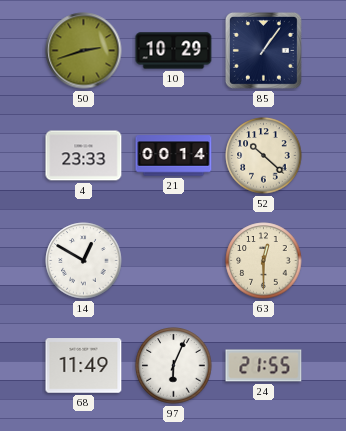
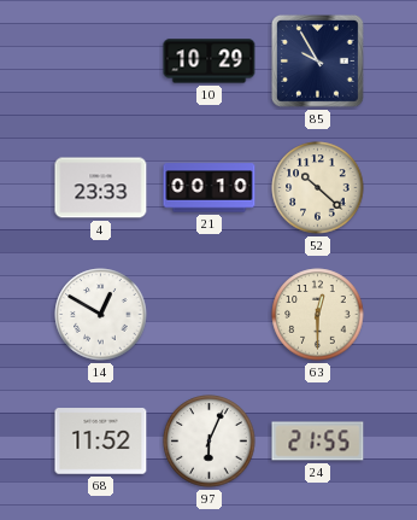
50: 2:42 -> none
85: 1:06 -> 9:55
21: 00:14 -> 00:10
68: 11:49 -> 11:52
